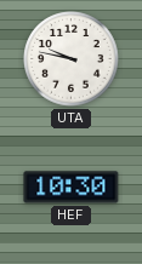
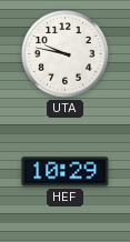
HEF: 10:30 -> 10:29
